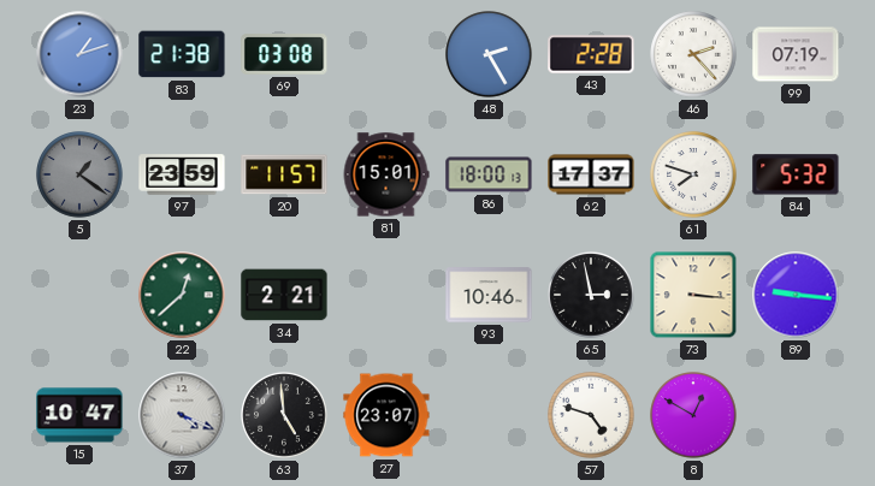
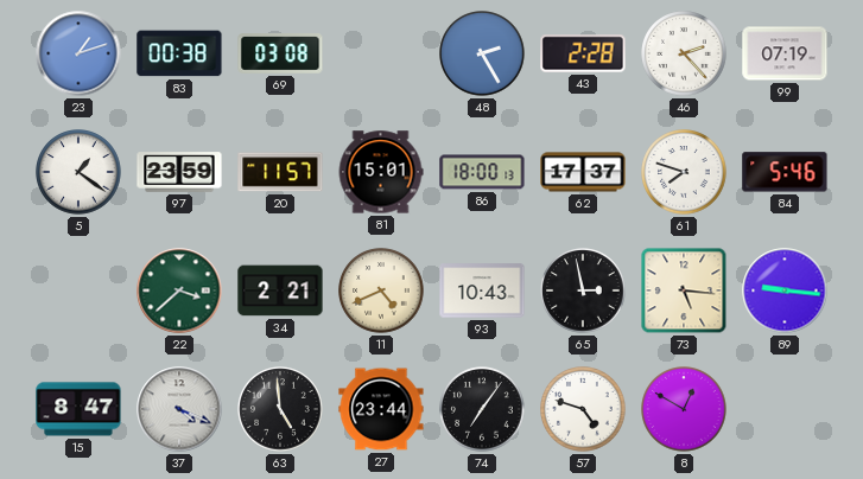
83: 21:38 -> 00:38
5 dial: grey -> white
84: 5:32 -> 5:46
22: 12:38 -> 3:38
11: none -> 4:41
93: 10:46 -> 10:43
73: 3:16 -> 5:16
15: 10:47 -> 8:47
27: 23:07 -> 23:44
74: none -> 7:06
